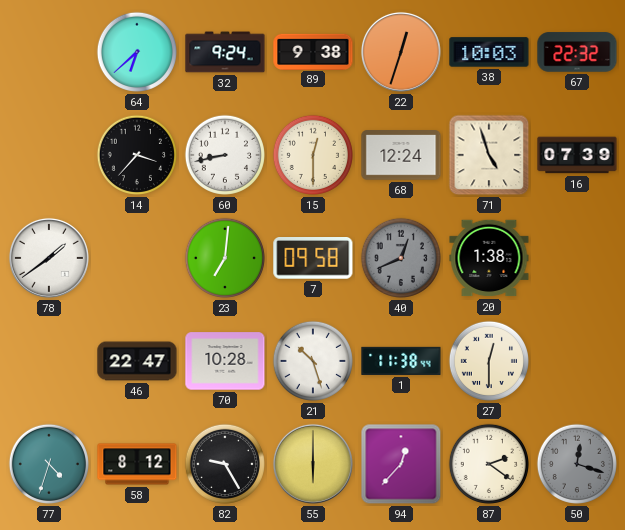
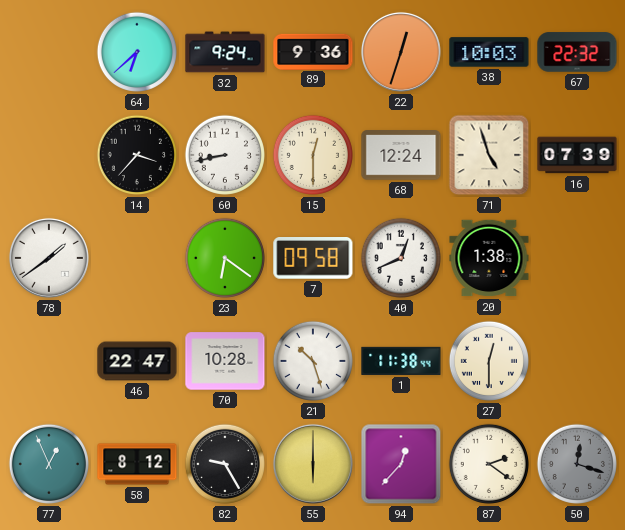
89: 9:38 -> 9:36
23: 7:01 -> 6:21
40 dial: grey -> white
77: 4:33 -> 12:56
